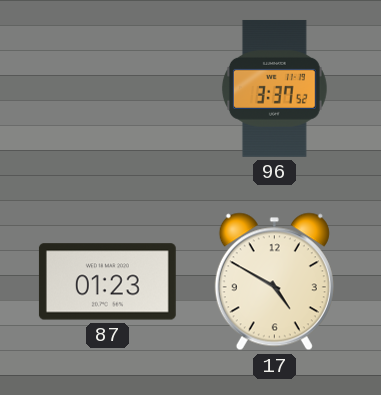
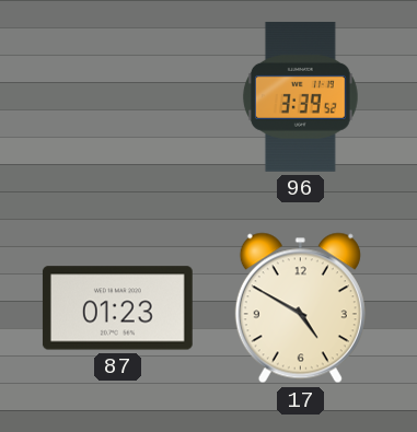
96: 3:37 -> 3:39
